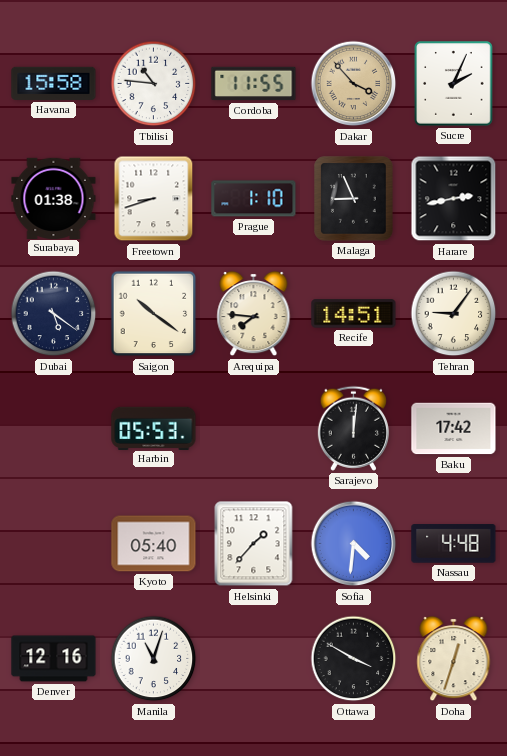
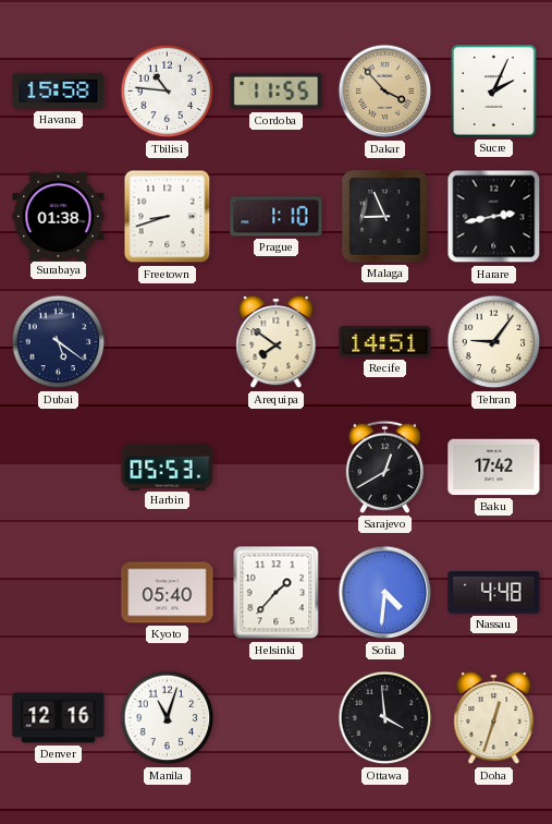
Saigon: 10:21 -> none
Arequipa: 7:46 -> 7:51
Sarajevo: 12:01 -> 12:40
Ottawa: 3:50 -> 3:59
